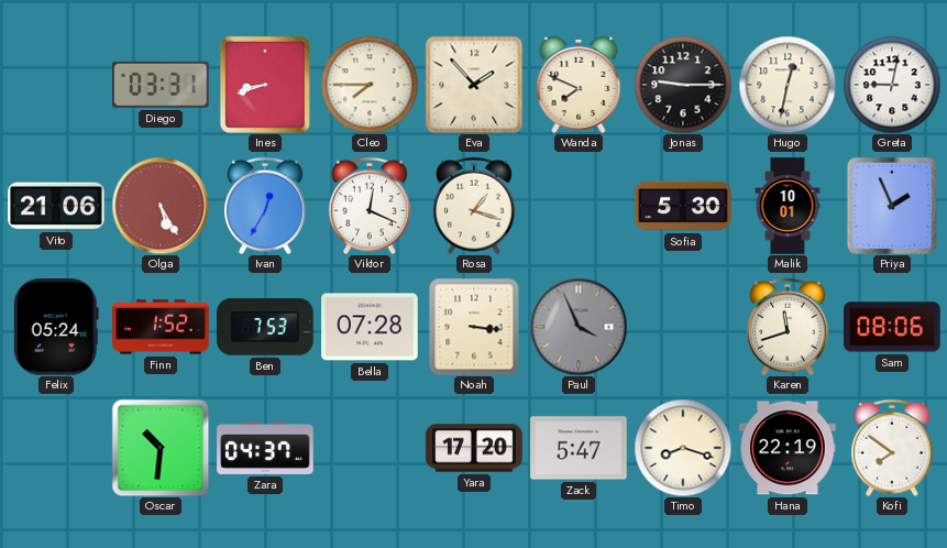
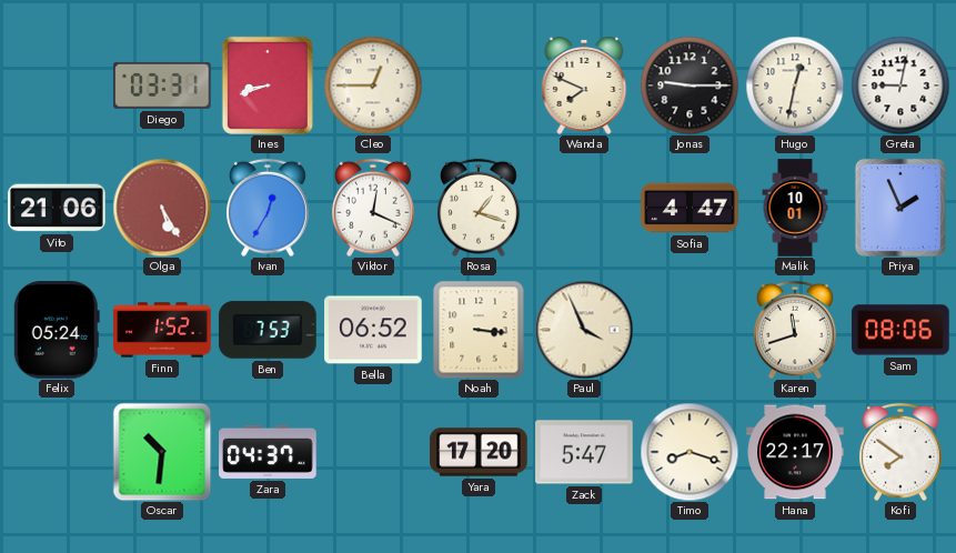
Cleo: 7:45 -> 12:45
Eva: 1:53 -> none
Sofia: 5:30 -> 4:47
Bella: 07:28 -> 06:52
Paul dial: grey -> cream
Hana: 22:19 -> 22:17
